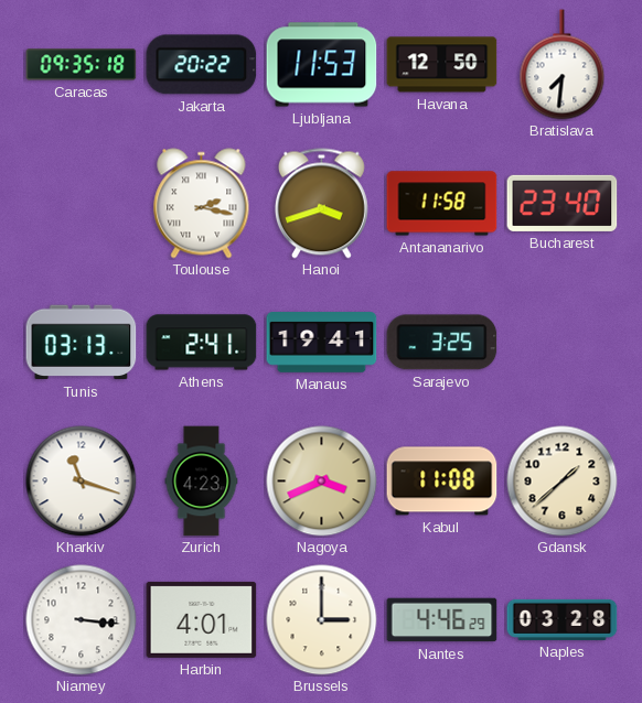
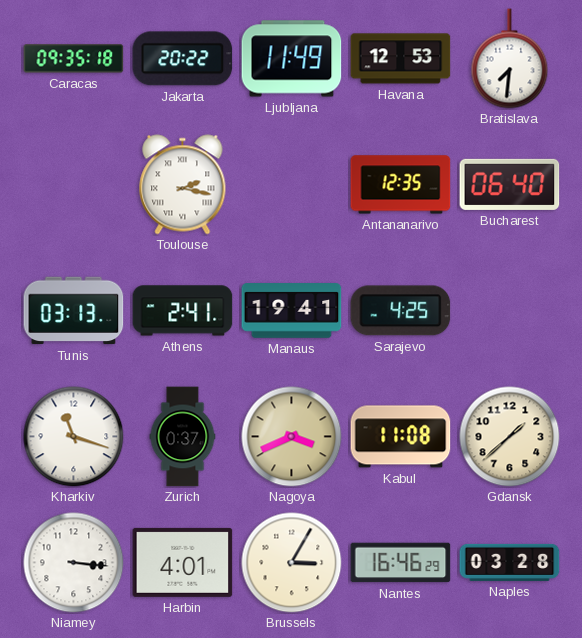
Ljubljana: 11:53 -> 11:49
Havana: 12:50 -> 12:53
Hanoi: 3:42 -> none
Antananarivo: 11:58 -> 12:35
Bucharest: 23:40 -> 06:40
Sarajevo: 3:25 -> 4:25
Zurich: 4:23 -> 0:37
Brussels: 3:00 -> 3:05
Nantes: 4:46 -> 16:46
